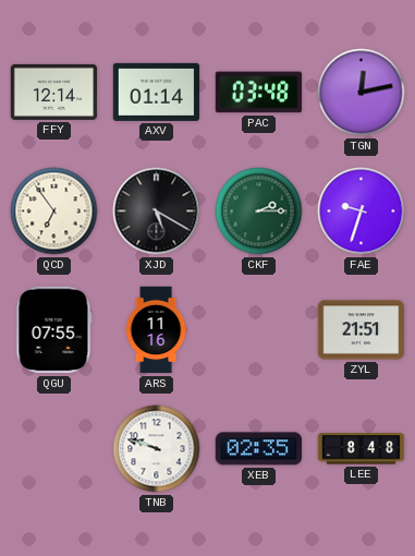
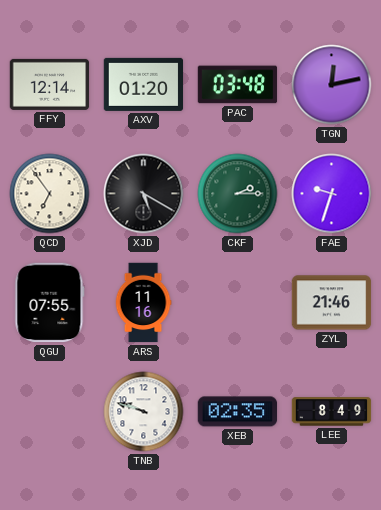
AXV: 01:14 -> 01:20
ZYL: 21:51 -> 21:46
LEE: 8:48 -> 8:49
